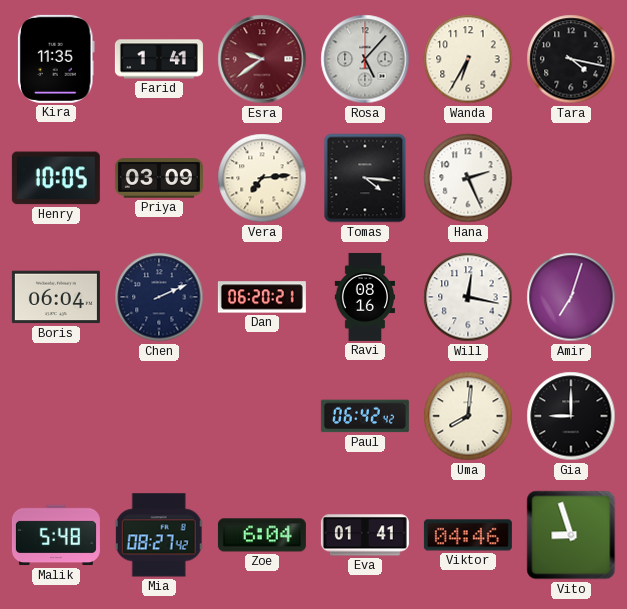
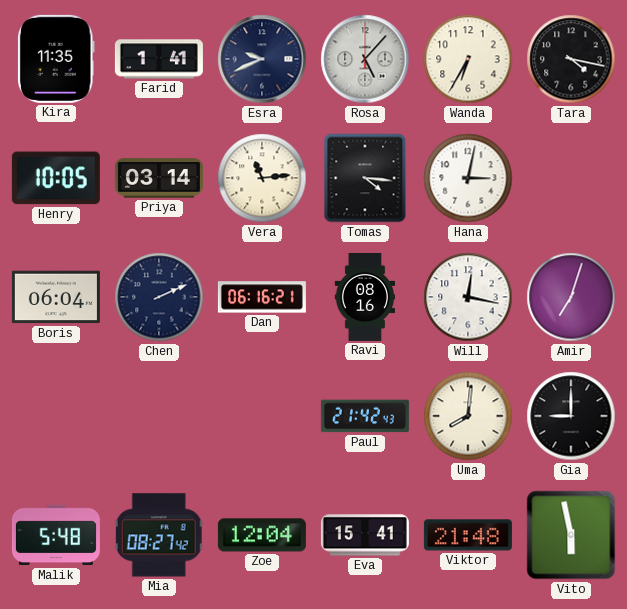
Esra: 9:39 -> 9:41
Esra dial: burgundy -> navy
Priya: 03:09 -> 03:14
Vera: 7:14 -> 11:14
Hana: 2:26 -> 3:02
Dan: 06:20 -> 06:16
Paul: 06:42 -> 21:42
Zoe: 6:04 -> 12:04
Eva: 01:41 -> 15:41
Viktor: 04:46 -> 21:48
Vito: 8:57 -> 5:58
